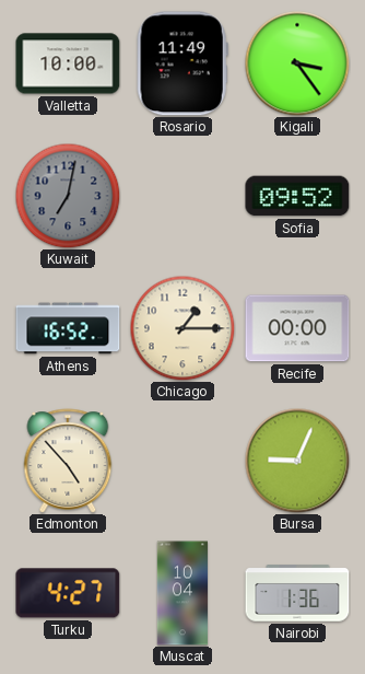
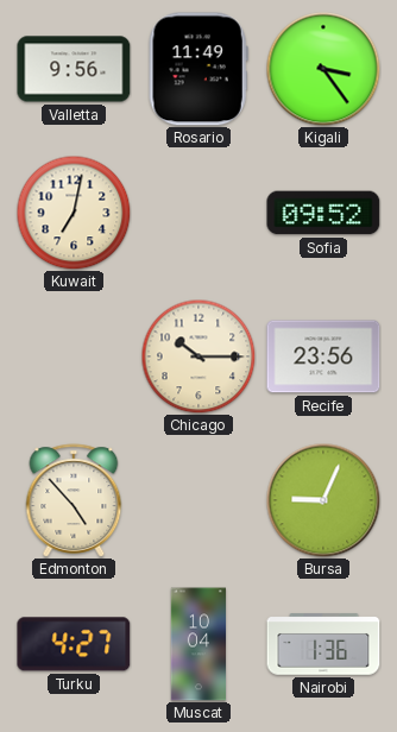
Valletta: 10:00 -> 9:56
Kuwait dial: grey -> cream
Athens: 16:52 -> none
Chicago: 1:15 -> 10:15
Recife: 00:00 -> 23:56
